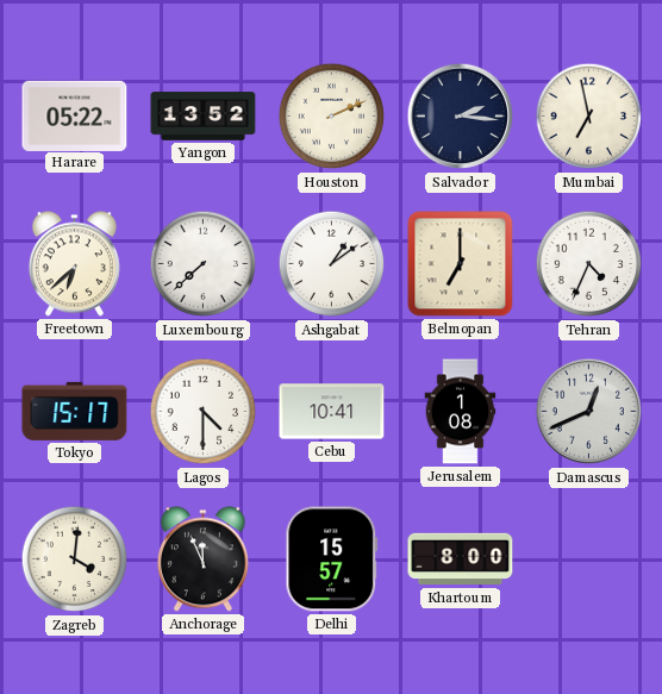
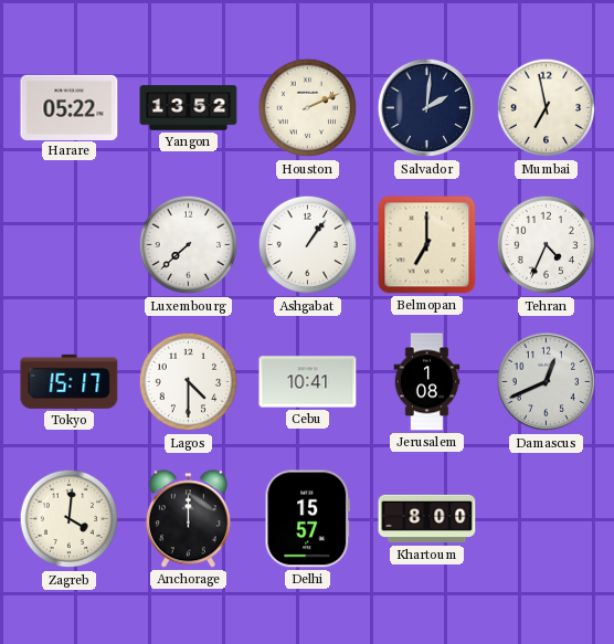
Salvador: 2:16 -> 2:01
Freetown: 6:38 -> none
Ashgabat: 1:09 -> 1:06
Anchorage: 11:56 -> 12:00
